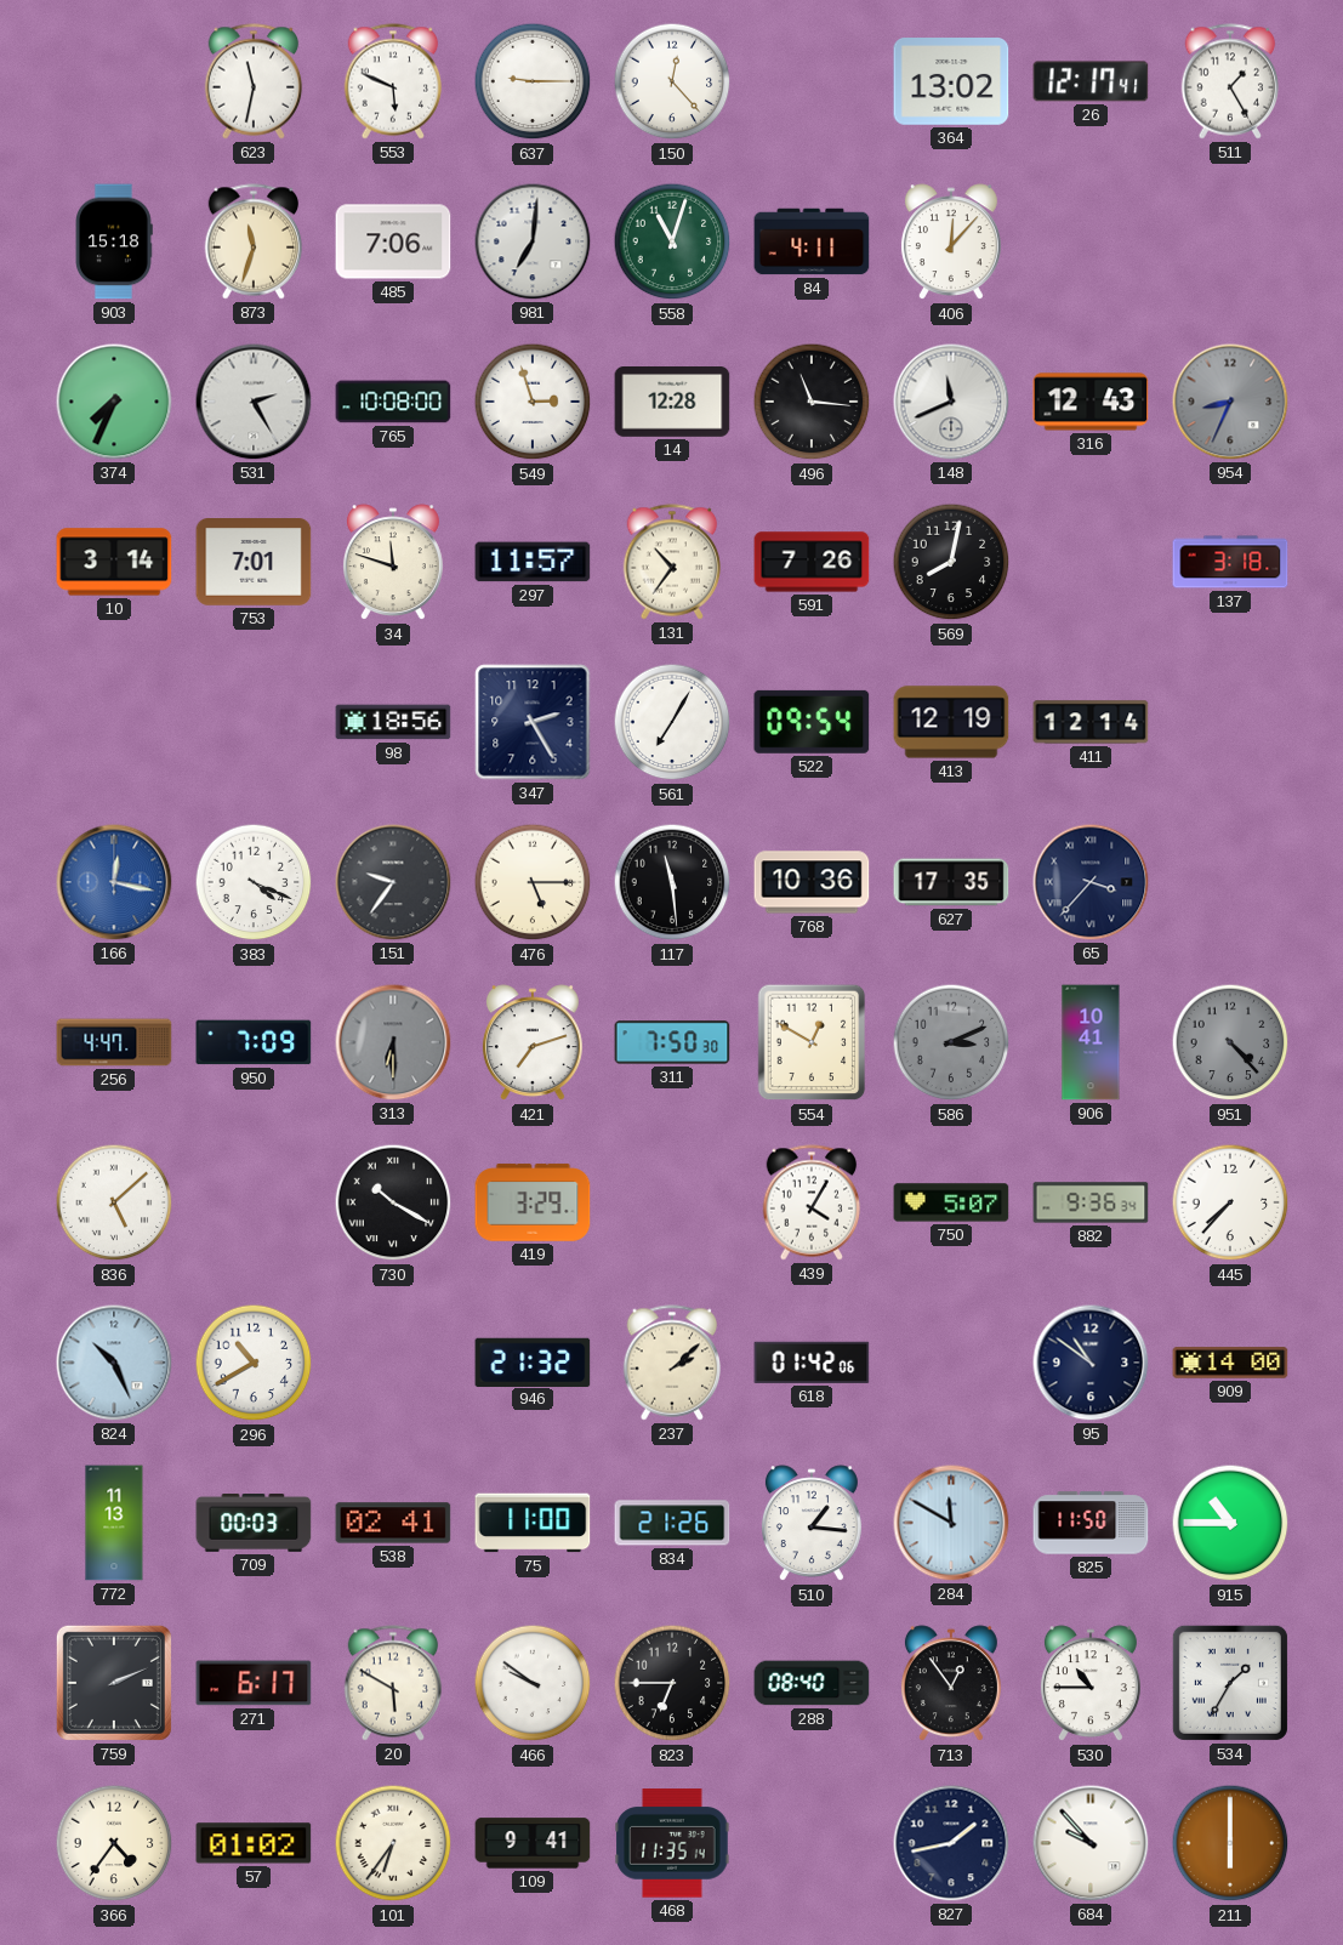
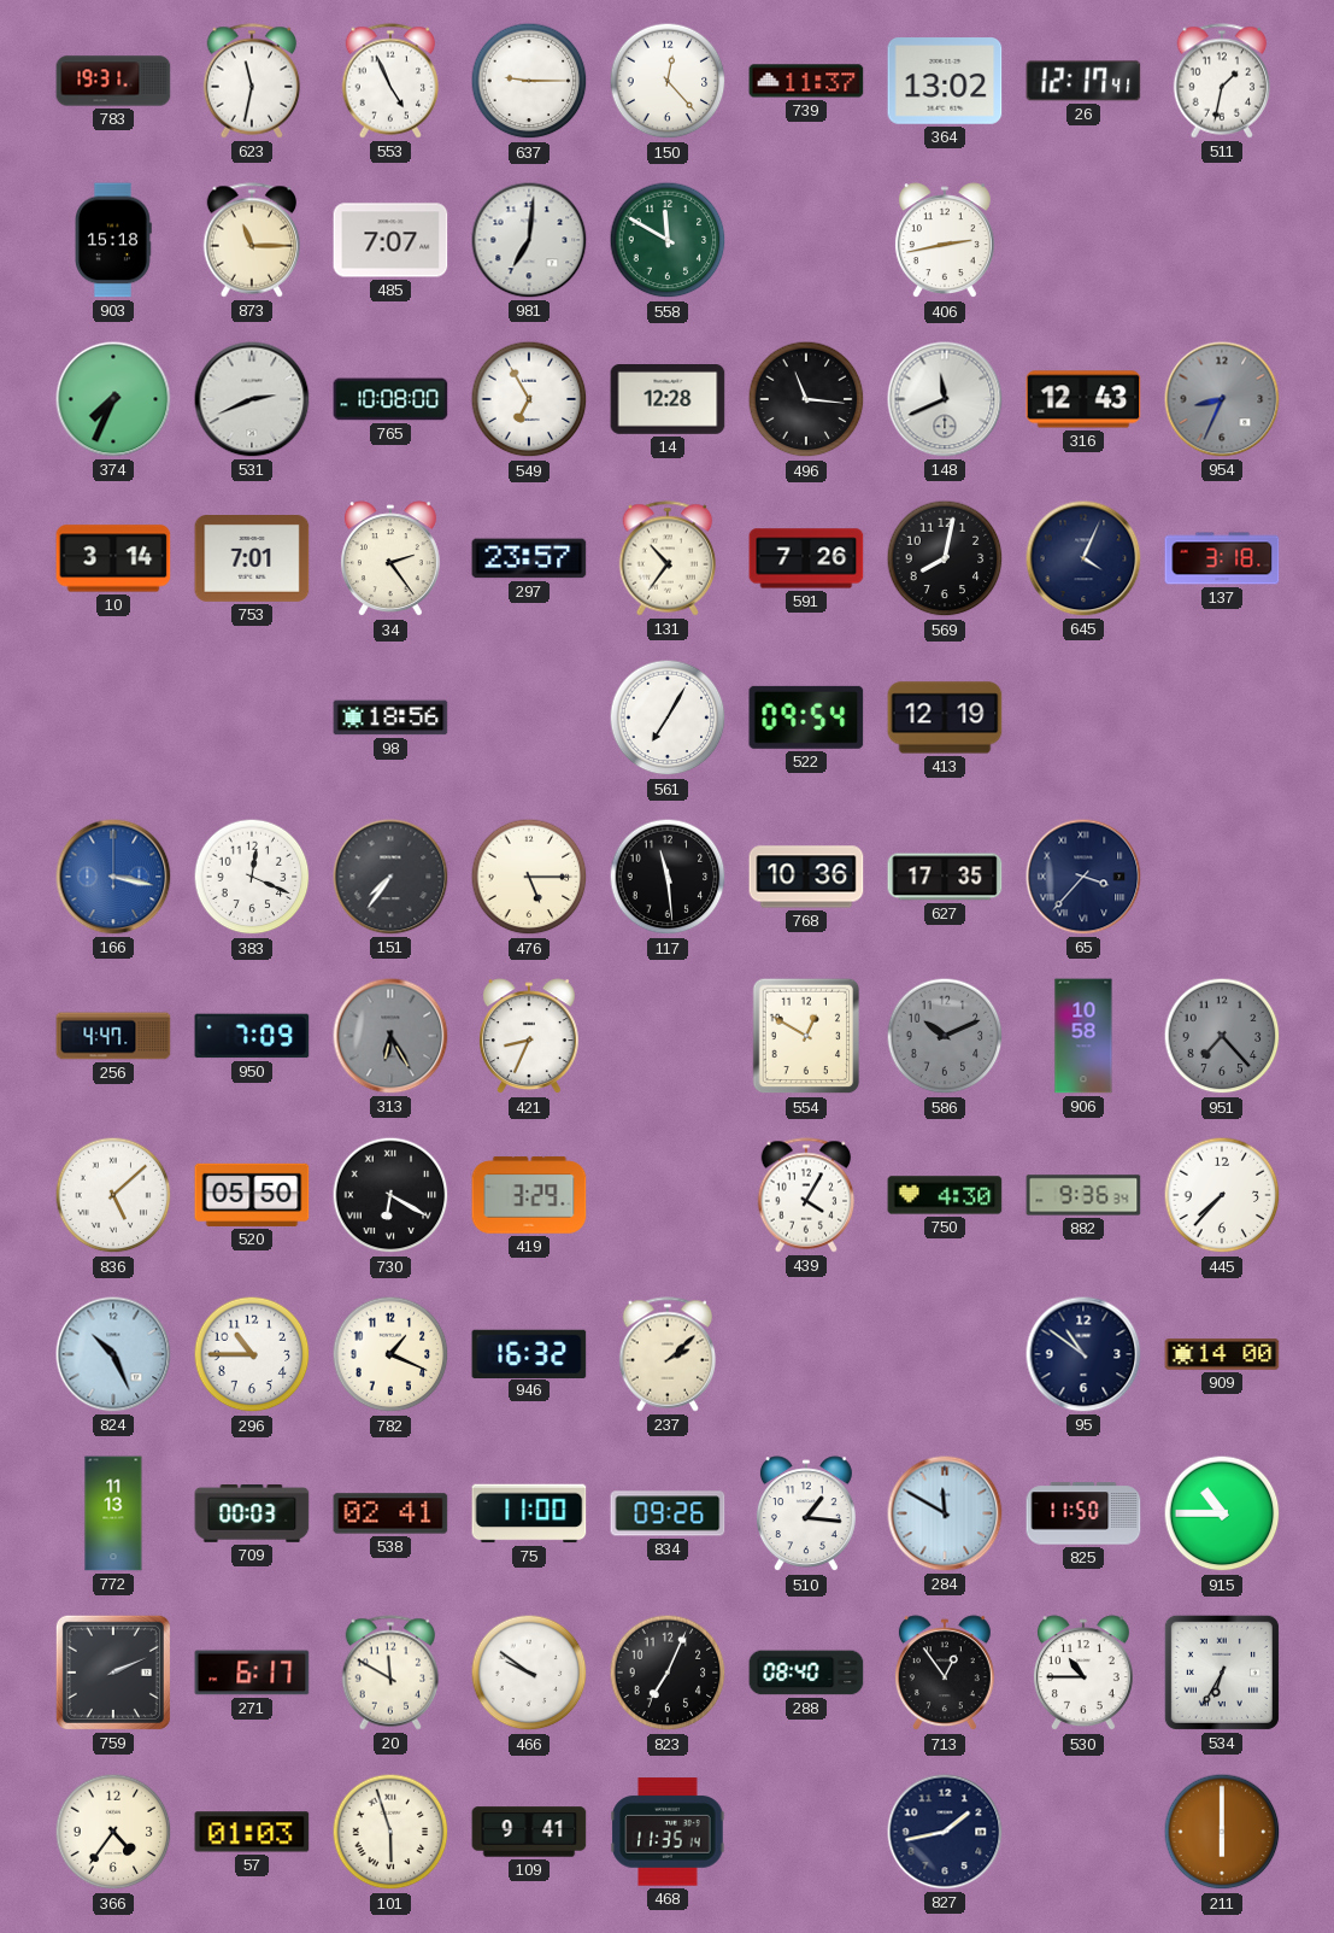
783: none -> 19:31
553: 5:49 -> 4:56
739: none -> 11:37
511: 1:25 -> 1:32
873: 11:33 -> 11:15
485: 7:06 -> 7:07
558: 11:03 -> 11:50
84: 4:11 -> none
406: 12:07 -> 2:43
531: 2:25 -> 2:41
549: 2:57 -> 6:55
34: 11:48 -> 2:24
297: 11:57 -> 23:57
645: none -> 4:04
347: 2:25 -> none
411: 12:14 -> none
166: 12:17 -> 3:17
383: 4:19 -> 12:19
151: 9:36 -> 7:36
313: 6:30 -> 6:25
421: 7:12 -> 8:34
311: 7:50 -> none
586: 3:11 -> 10:11
906: 10:41 -> 10:58
951: 4:23 -> 7:23
520: none -> 05:50
730: 10:20 -> 6:20
750: 5:07 -> 4:30
296: 10:40 -> 10:45
782: none -> 1:19
946: 21:32 -> 16:32
618: 01:42 -> none
834: 21:26 -> 09:26
20: 5:50 -> 11:50
823: 6:45 -> 7:04
534: 1:35 -> 6:35
57: 01:02 -> 01:03
101: 6:36 -> 5:57
684: 9:53 -> none
